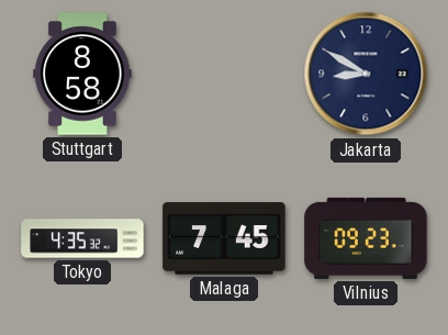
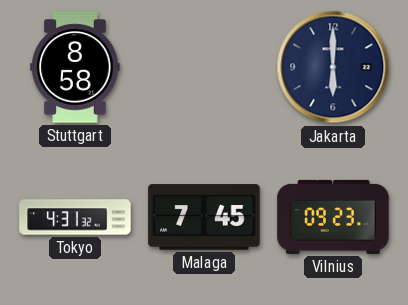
Jakarta: 8:50 -> 6:00
Tokyo: 4:35 -> 4:31
